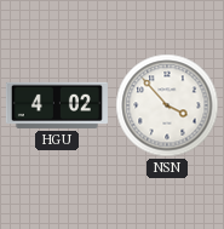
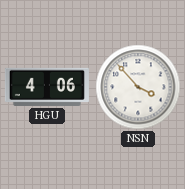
HGU: 4:02 -> 4:06
